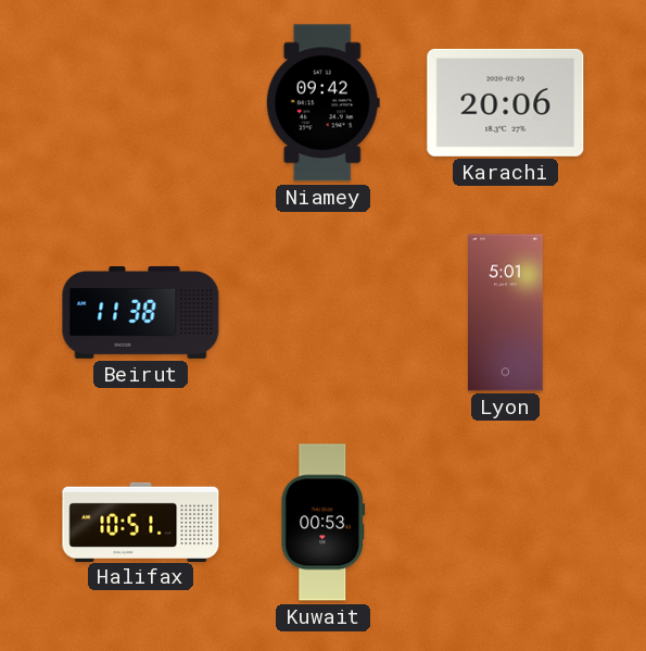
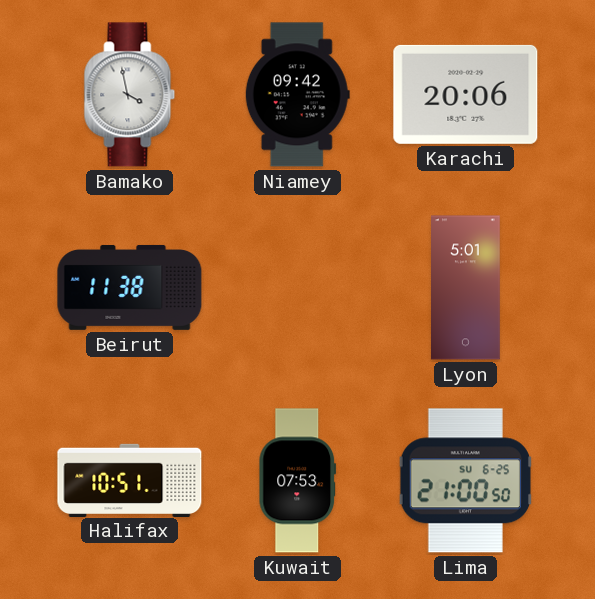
Bamako: none -> 3:58
Kuwait: 00:53 -> 07:53
Lima: none -> 21:00
